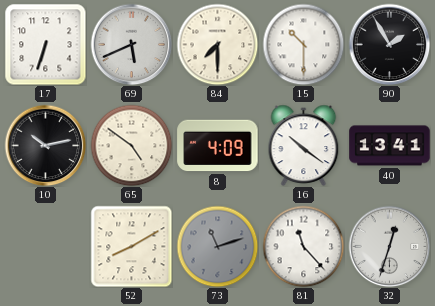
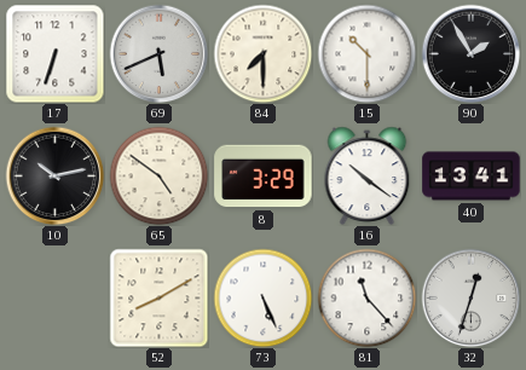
8: 4:09 -> 3:29
73: 11:12 -> 5:26
73 dial: grey -> white
